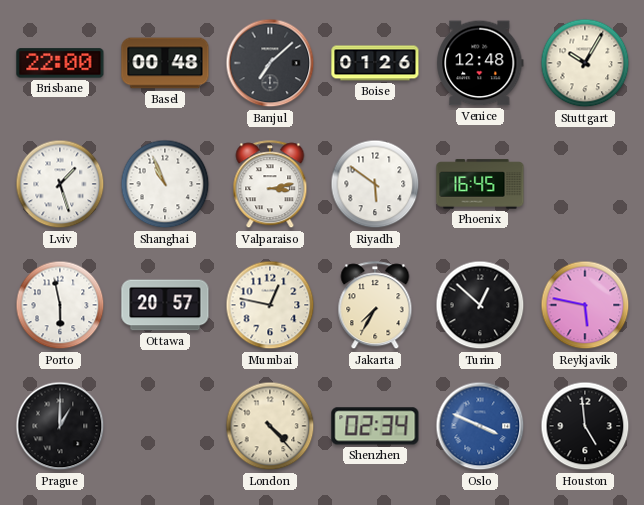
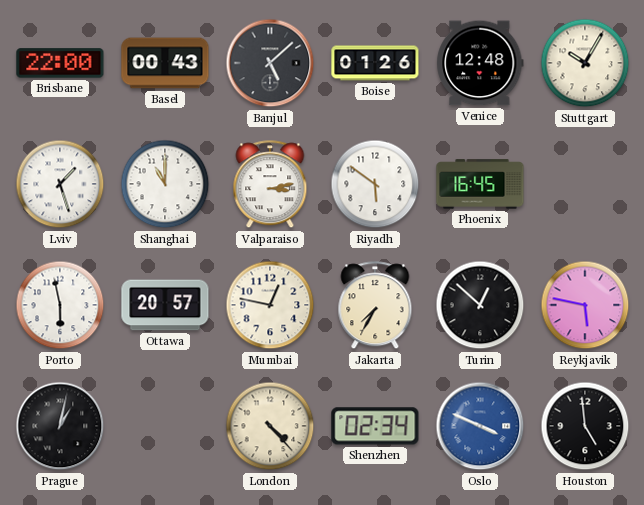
Basel: 00:48 -> 00:43
Banjul: 7:08 -> 5:08
Shanghai: 10:56 -> 11:00
Prague: 1:00 -> 1:02
